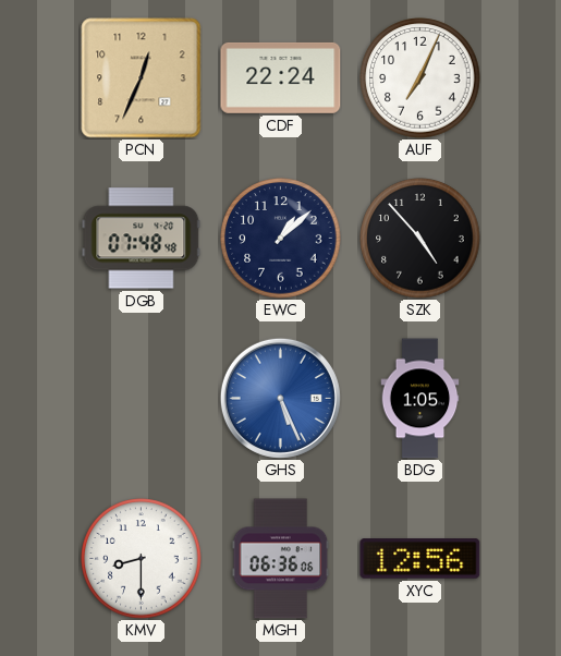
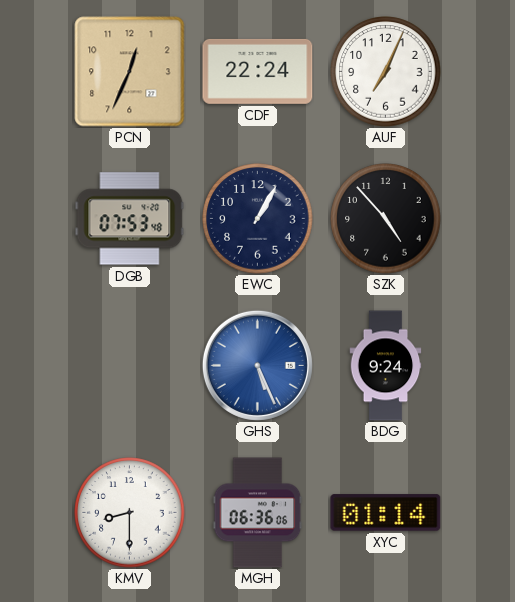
DGB: 07:48 -> 07:53
EWC: 1:08 -> 1:05
BDG: 1:05 -> 9:24
XYC: 12:56 -> 01:14
